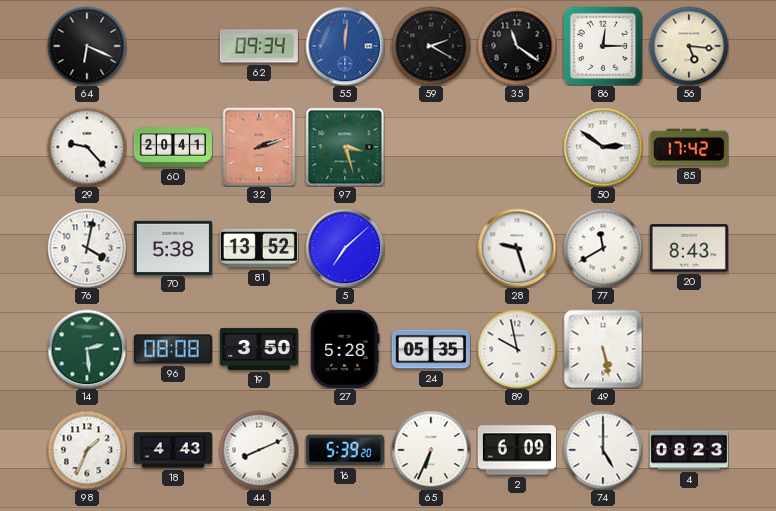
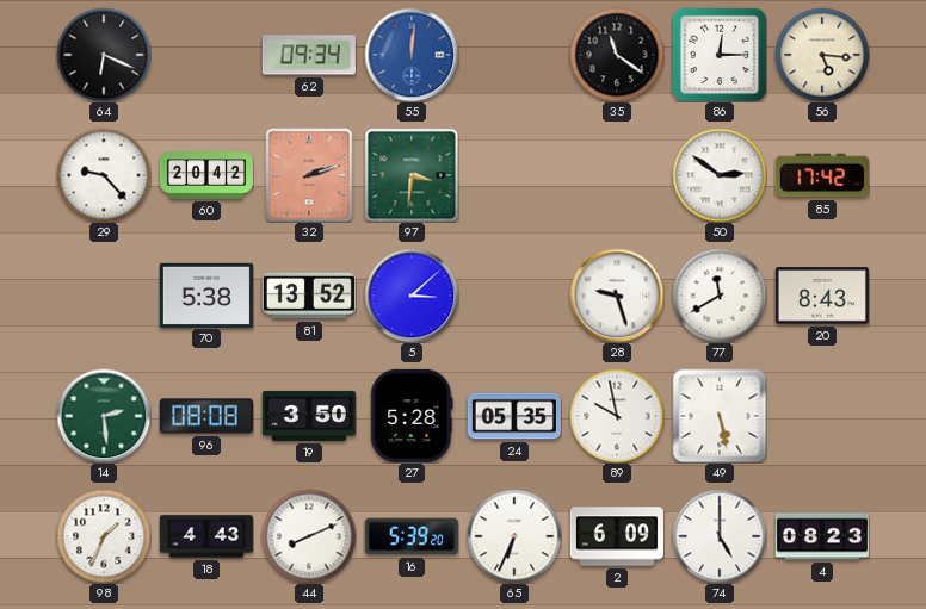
59: 2:20 -> none
60: 20:41 -> 20:42
97: 3:27 -> 3:31
76: 4:02 -> none
5: 7:08 -> 3:08
